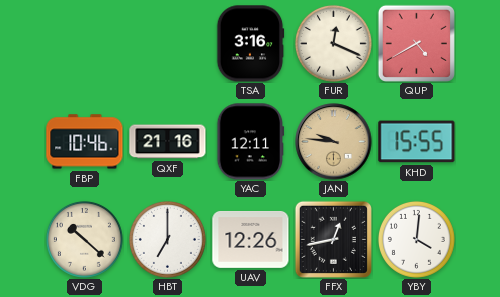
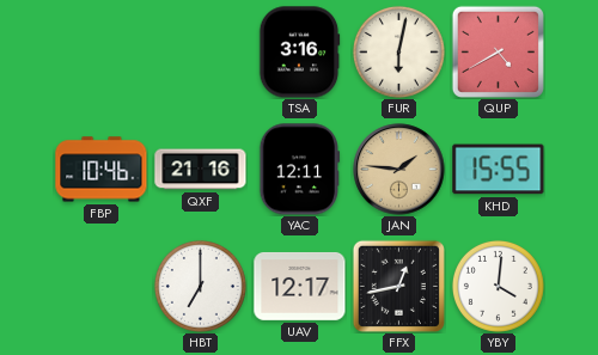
FUR: 12:19 -> 6:02
JAN: 9:46 -> 1:46
VDG: 10:22 -> none
UAV: 12:26 -> 12:17
